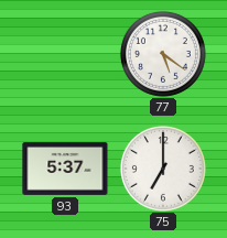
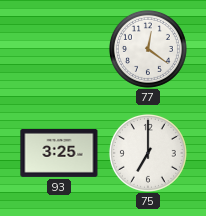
77: 5:21 -> 12:21
93: 5:37 -> 3:25
